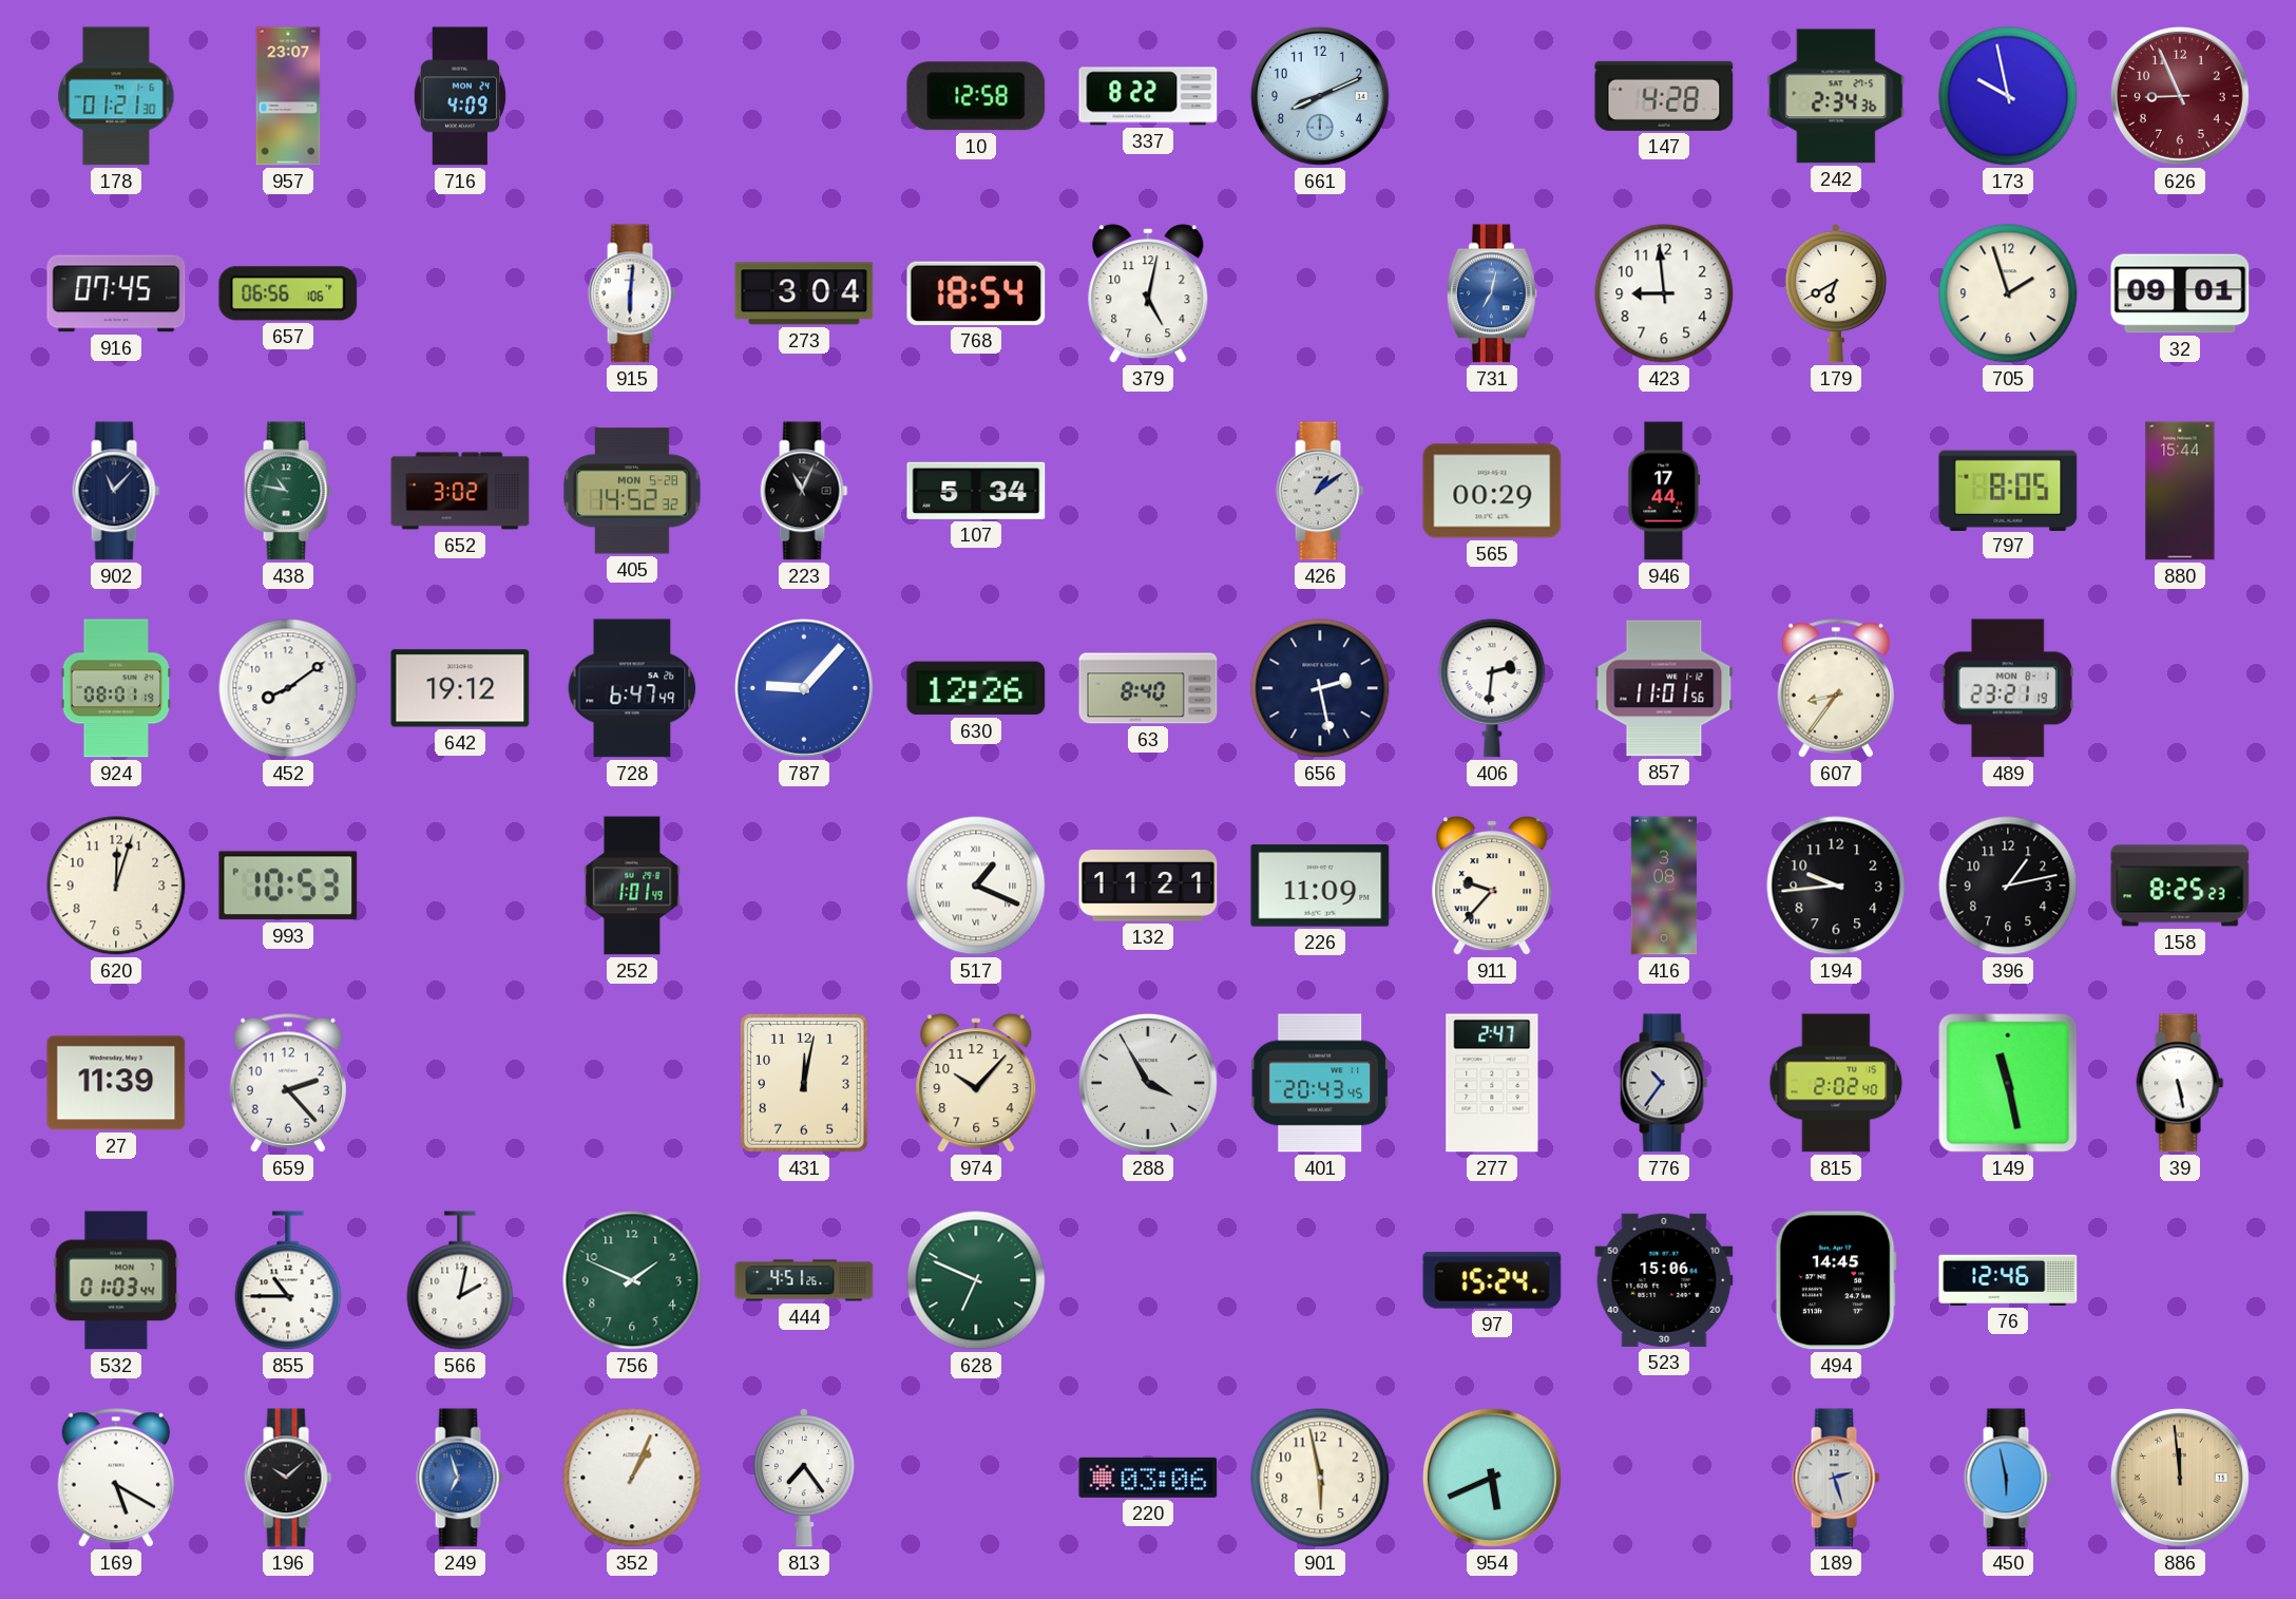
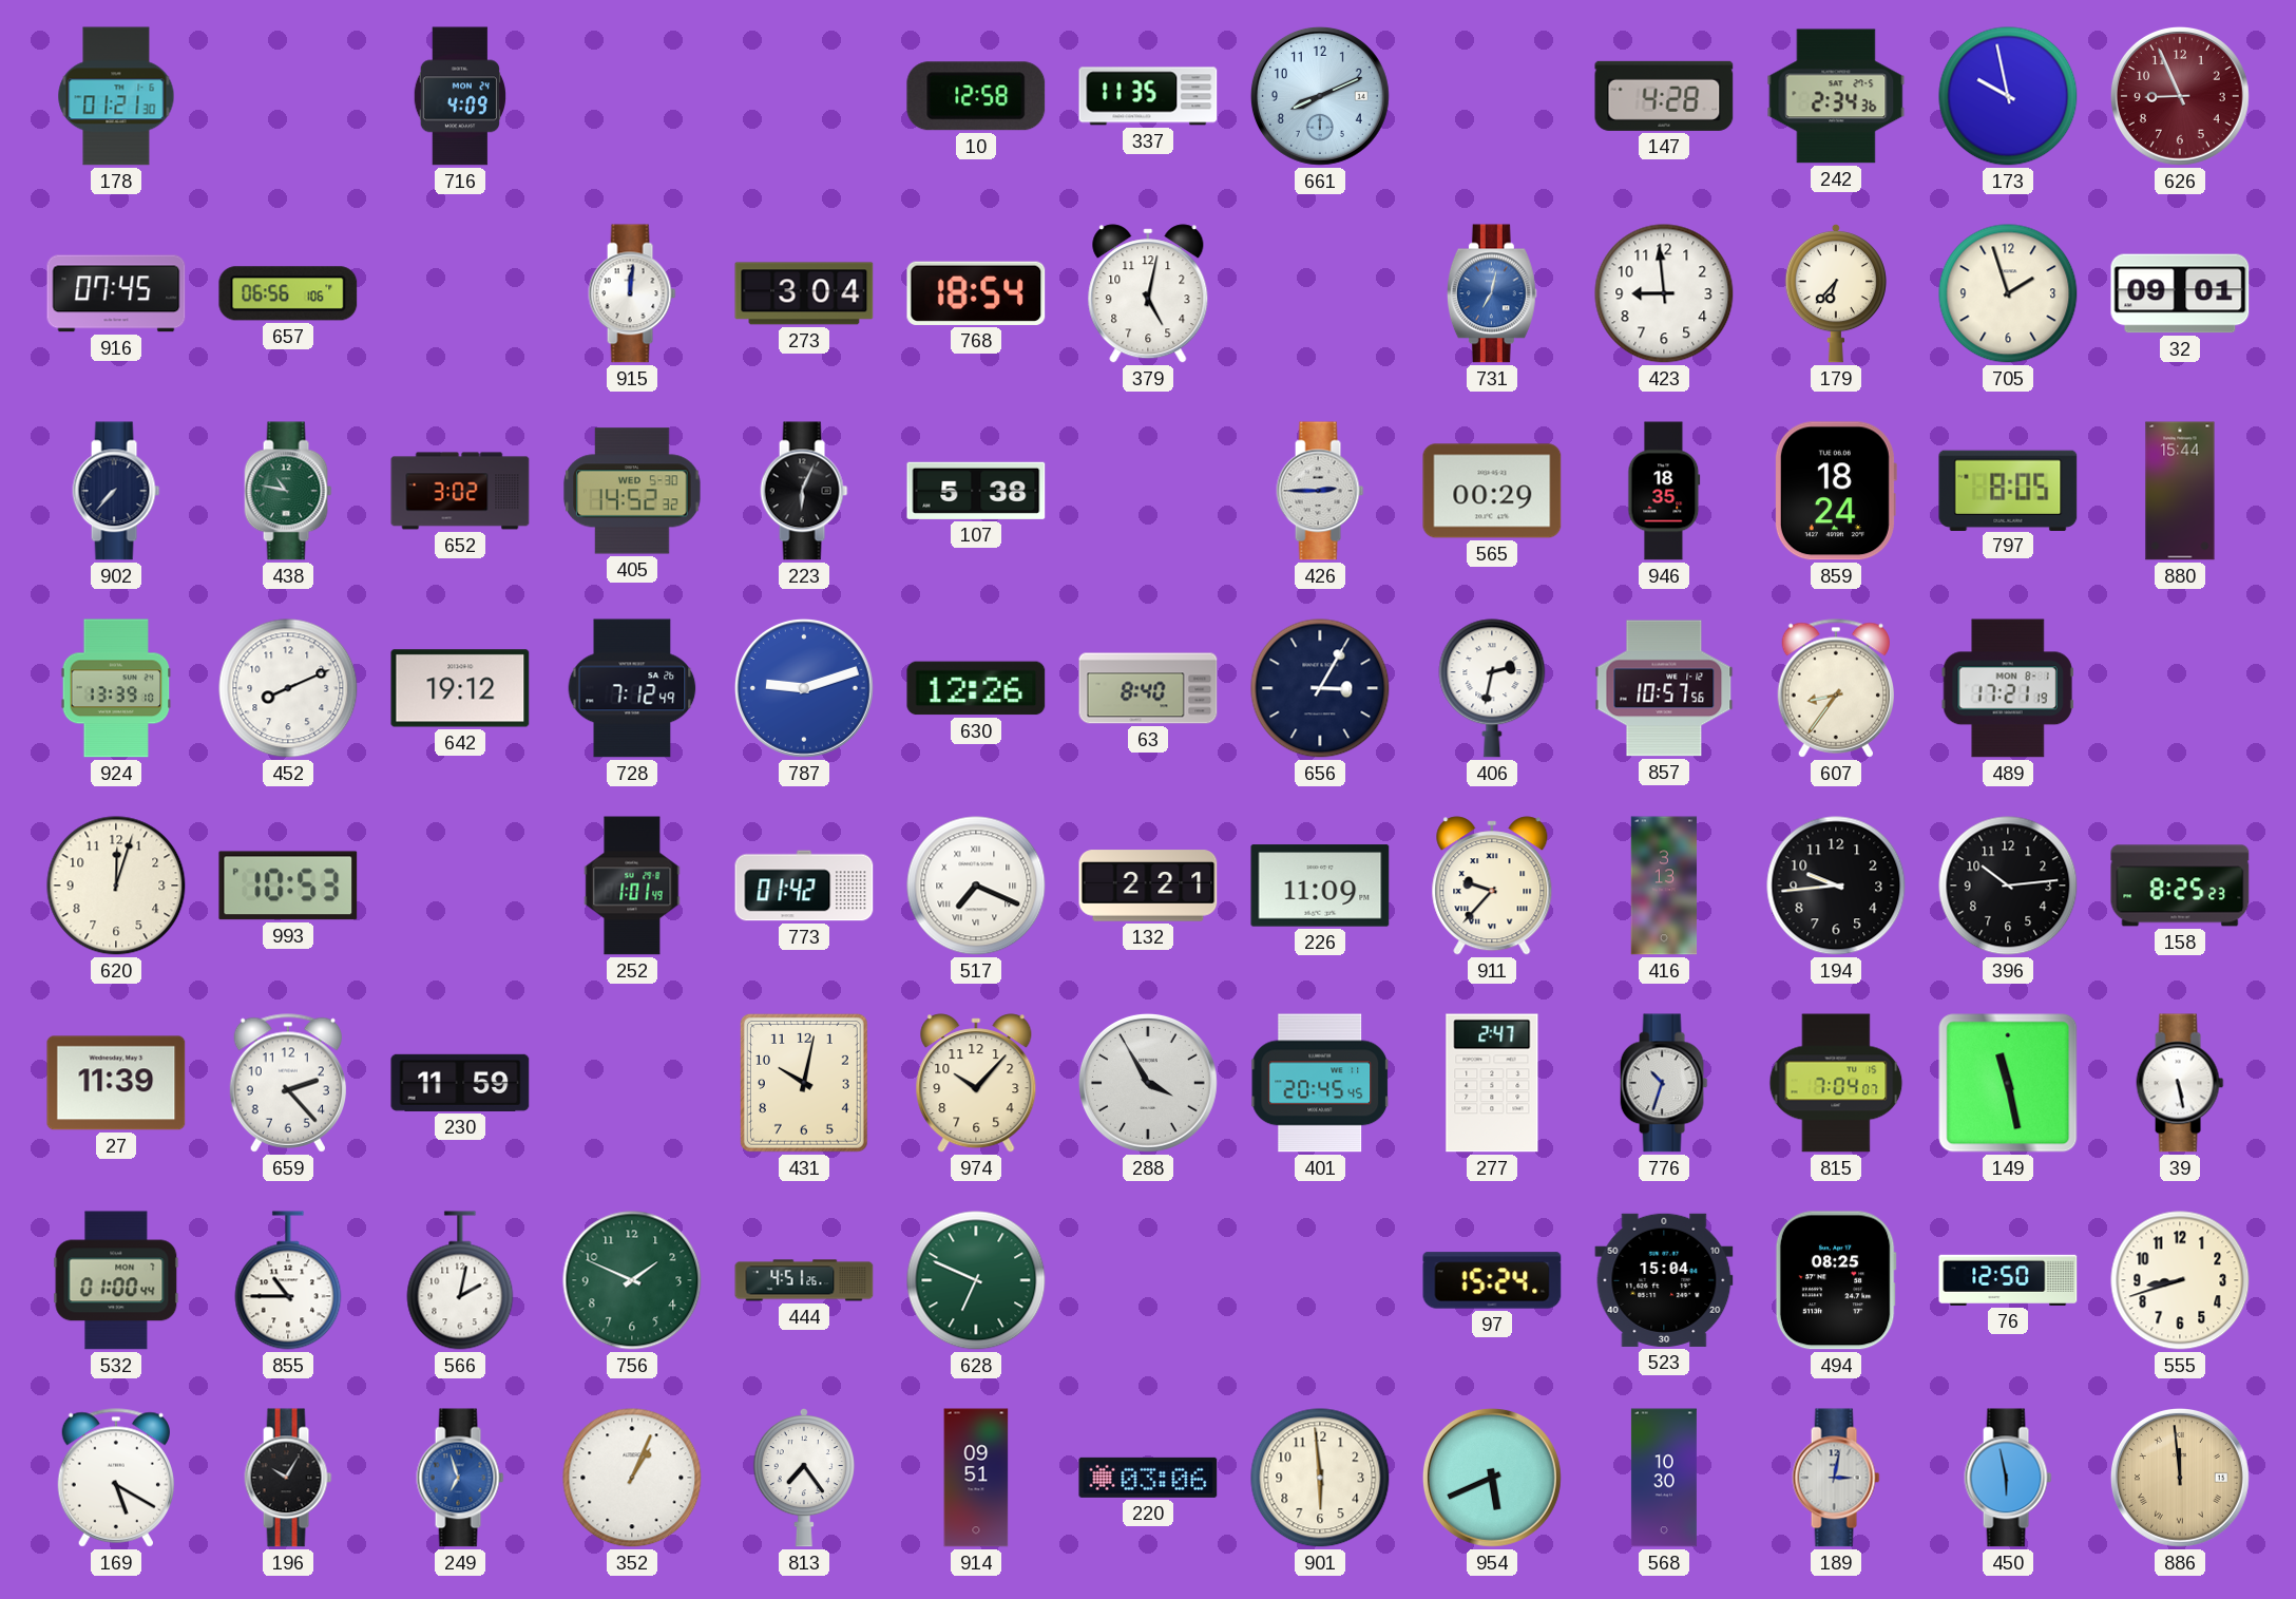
957: 23:07 -> none
337: 8:22 -> 11:35
915: 6:01 -> 12:01
179: 6:40 -> 6:37
902: 11:07 -> 7:37
405 date: MON 5-28 -> WED 5-30
223: 11:04 -> 6:04
107: 5:34 -> 5:38
426: 1:09 -> 2:45
946: 17:44 -> 18:35
859: none -> 18:24
924: 08:01 -> 13:39
452: 8:09 -> 8:11
728: 6:47 -> 7:12
787: 9:07 -> 9:12
656: 2:28 -> 3:05
406: 2:31 -> 2:32
857: 11:01 -> 10:57
489: 23:21 -> 17:21
773: none -> 01:42
517: 1:19 -> 7:19
132: 11:21 -> 2:21
416: 3:08 -> 3:13
396: 1:13 -> 10:14
230: none -> 11:59
431: 12:02 -> 10:02
401: 20:43 -> 20:45
776: 10:36 -> 10:33
815: 2:02 -> 7:04
532: 01:03 -> 01:00
523: 15:06 -> 15:04
494: 14:45 -> 08:25
76: 12:46 -> 12:50
555: none -> 8:42
196: 10:08 -> 10:05
914: none -> 09:51
901: 5:58 -> 5:59
568: none -> 10:30
189: 2:27 -> 3:02
